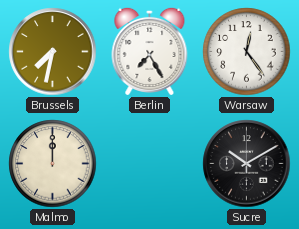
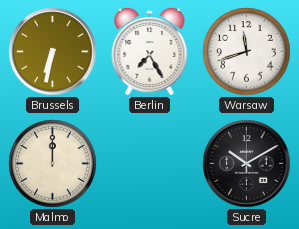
Brussels: 7:32 -> 6:32
Warsaw: 12:24 -> 11:42
